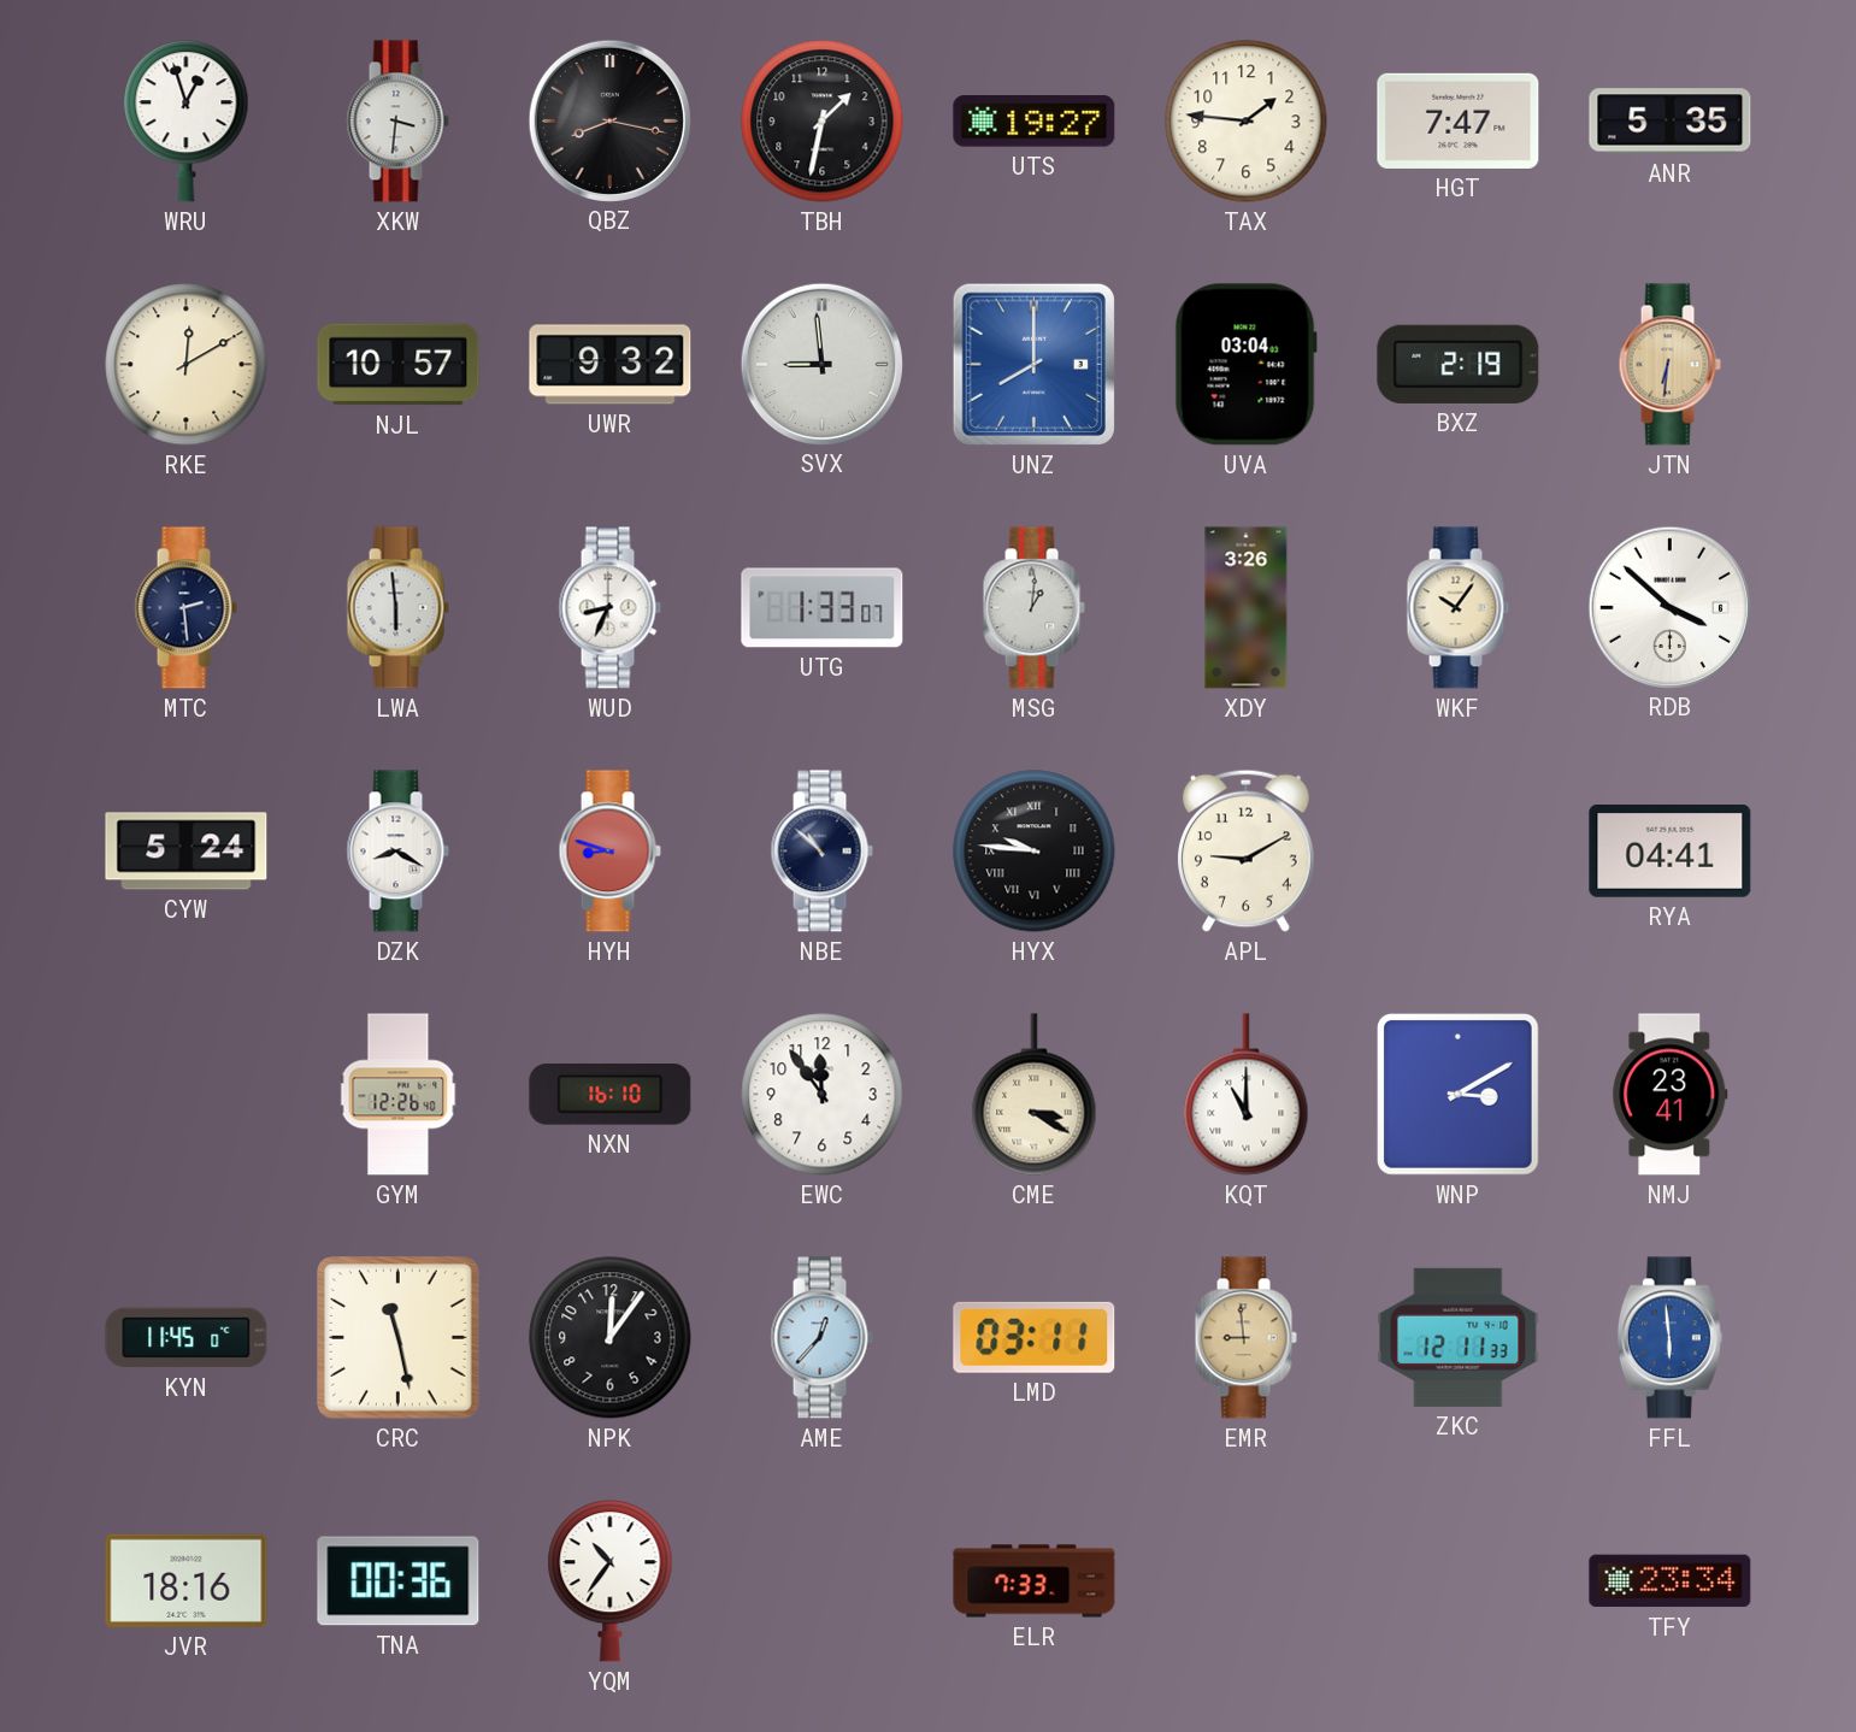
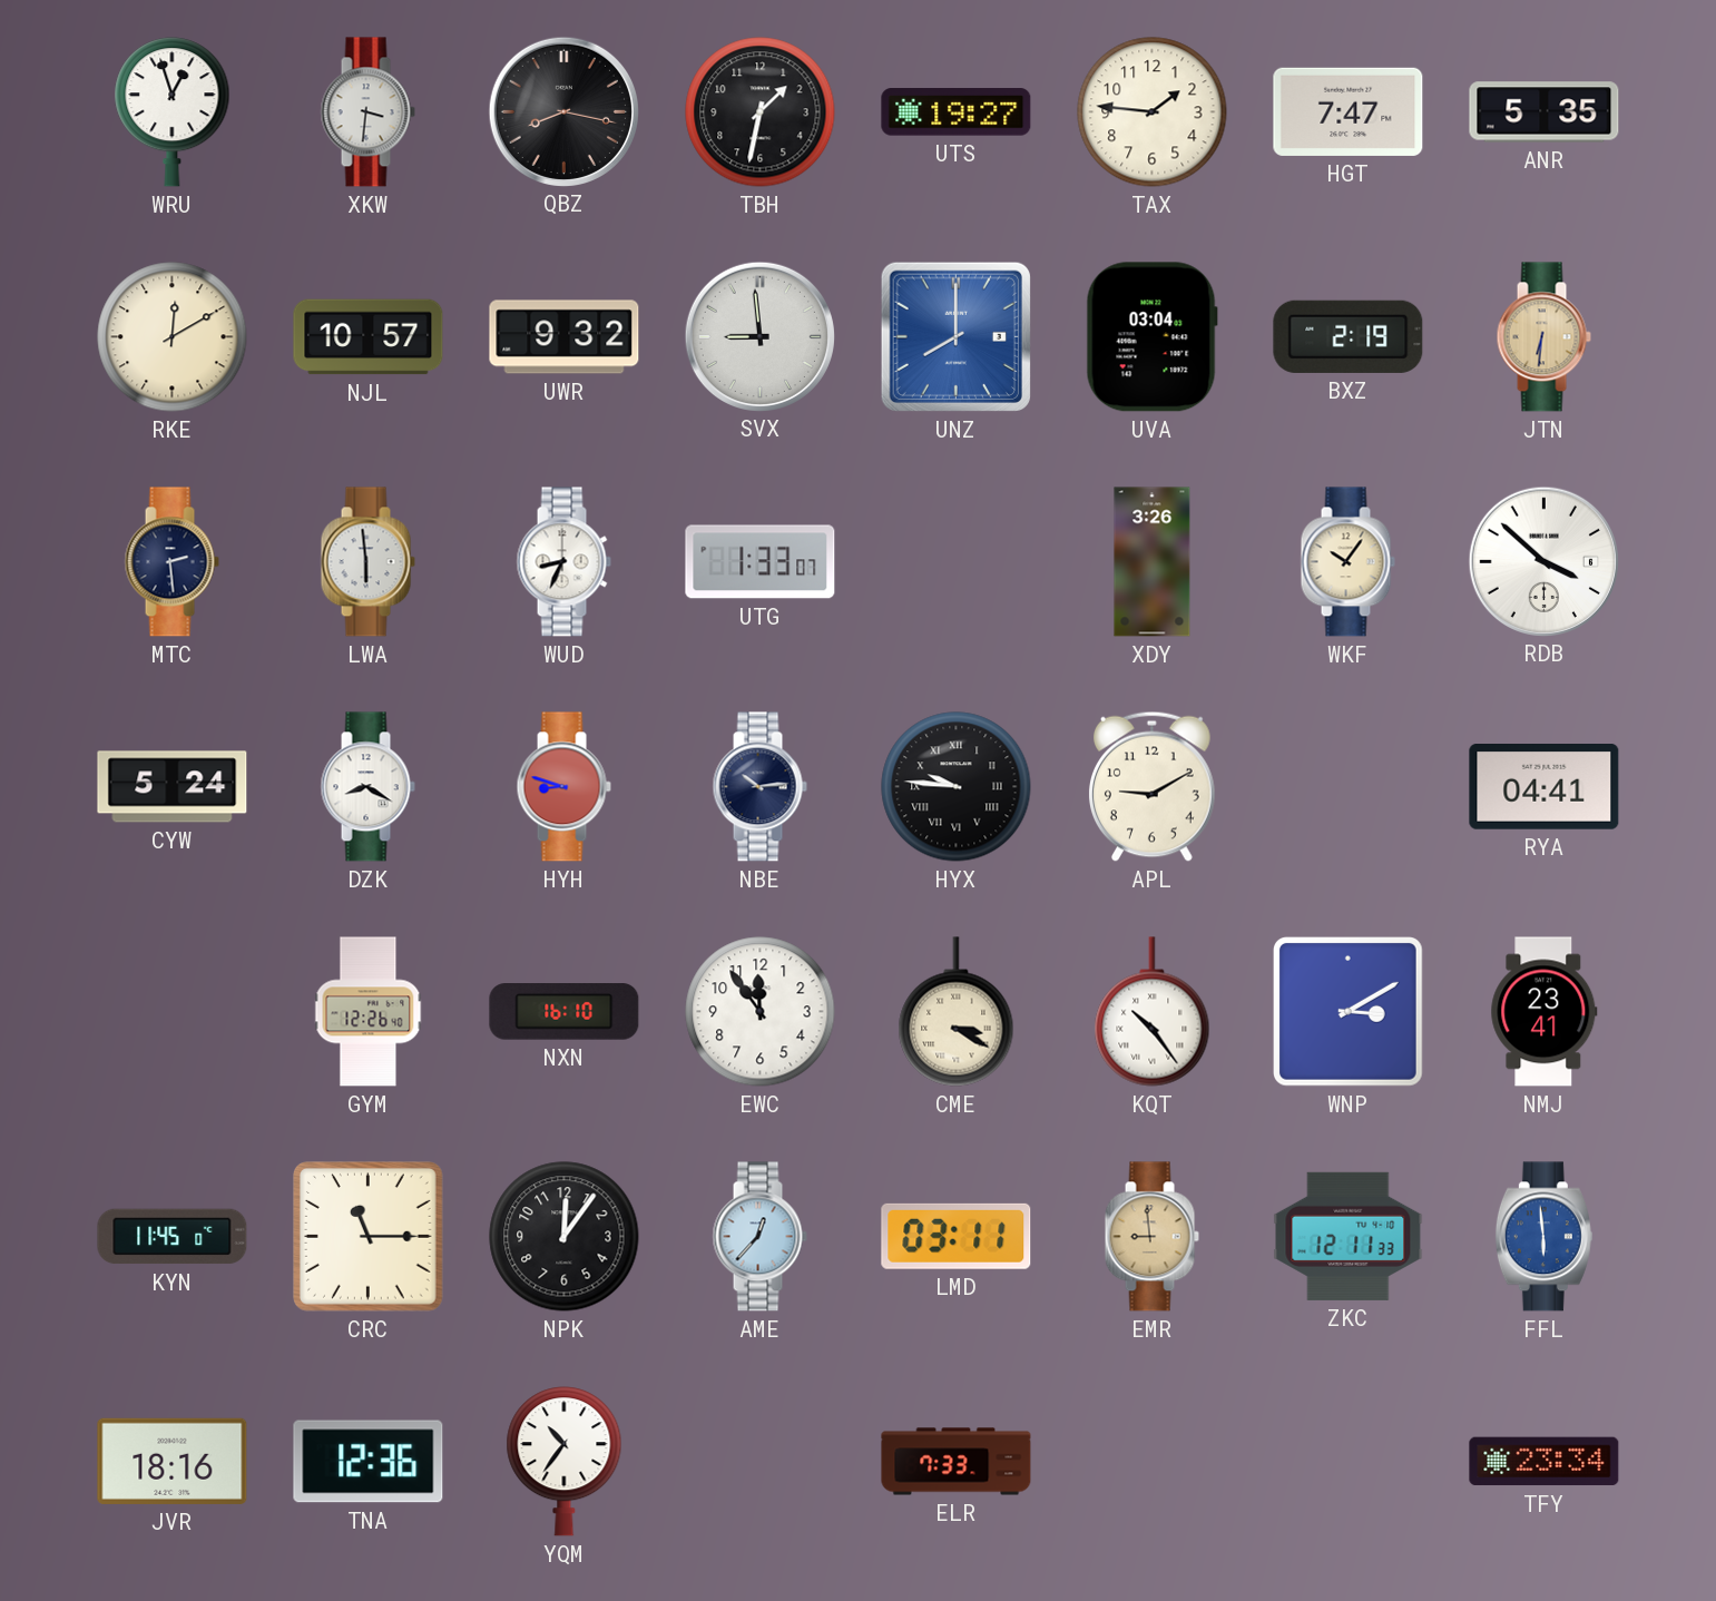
MSG: 1:01 -> none
NBE: 10:52 -> 10:14
KQT: 11:00 -> 10:24
CRC: 11:28 -> 11:15
TNA: 00:36 -> 12:36
